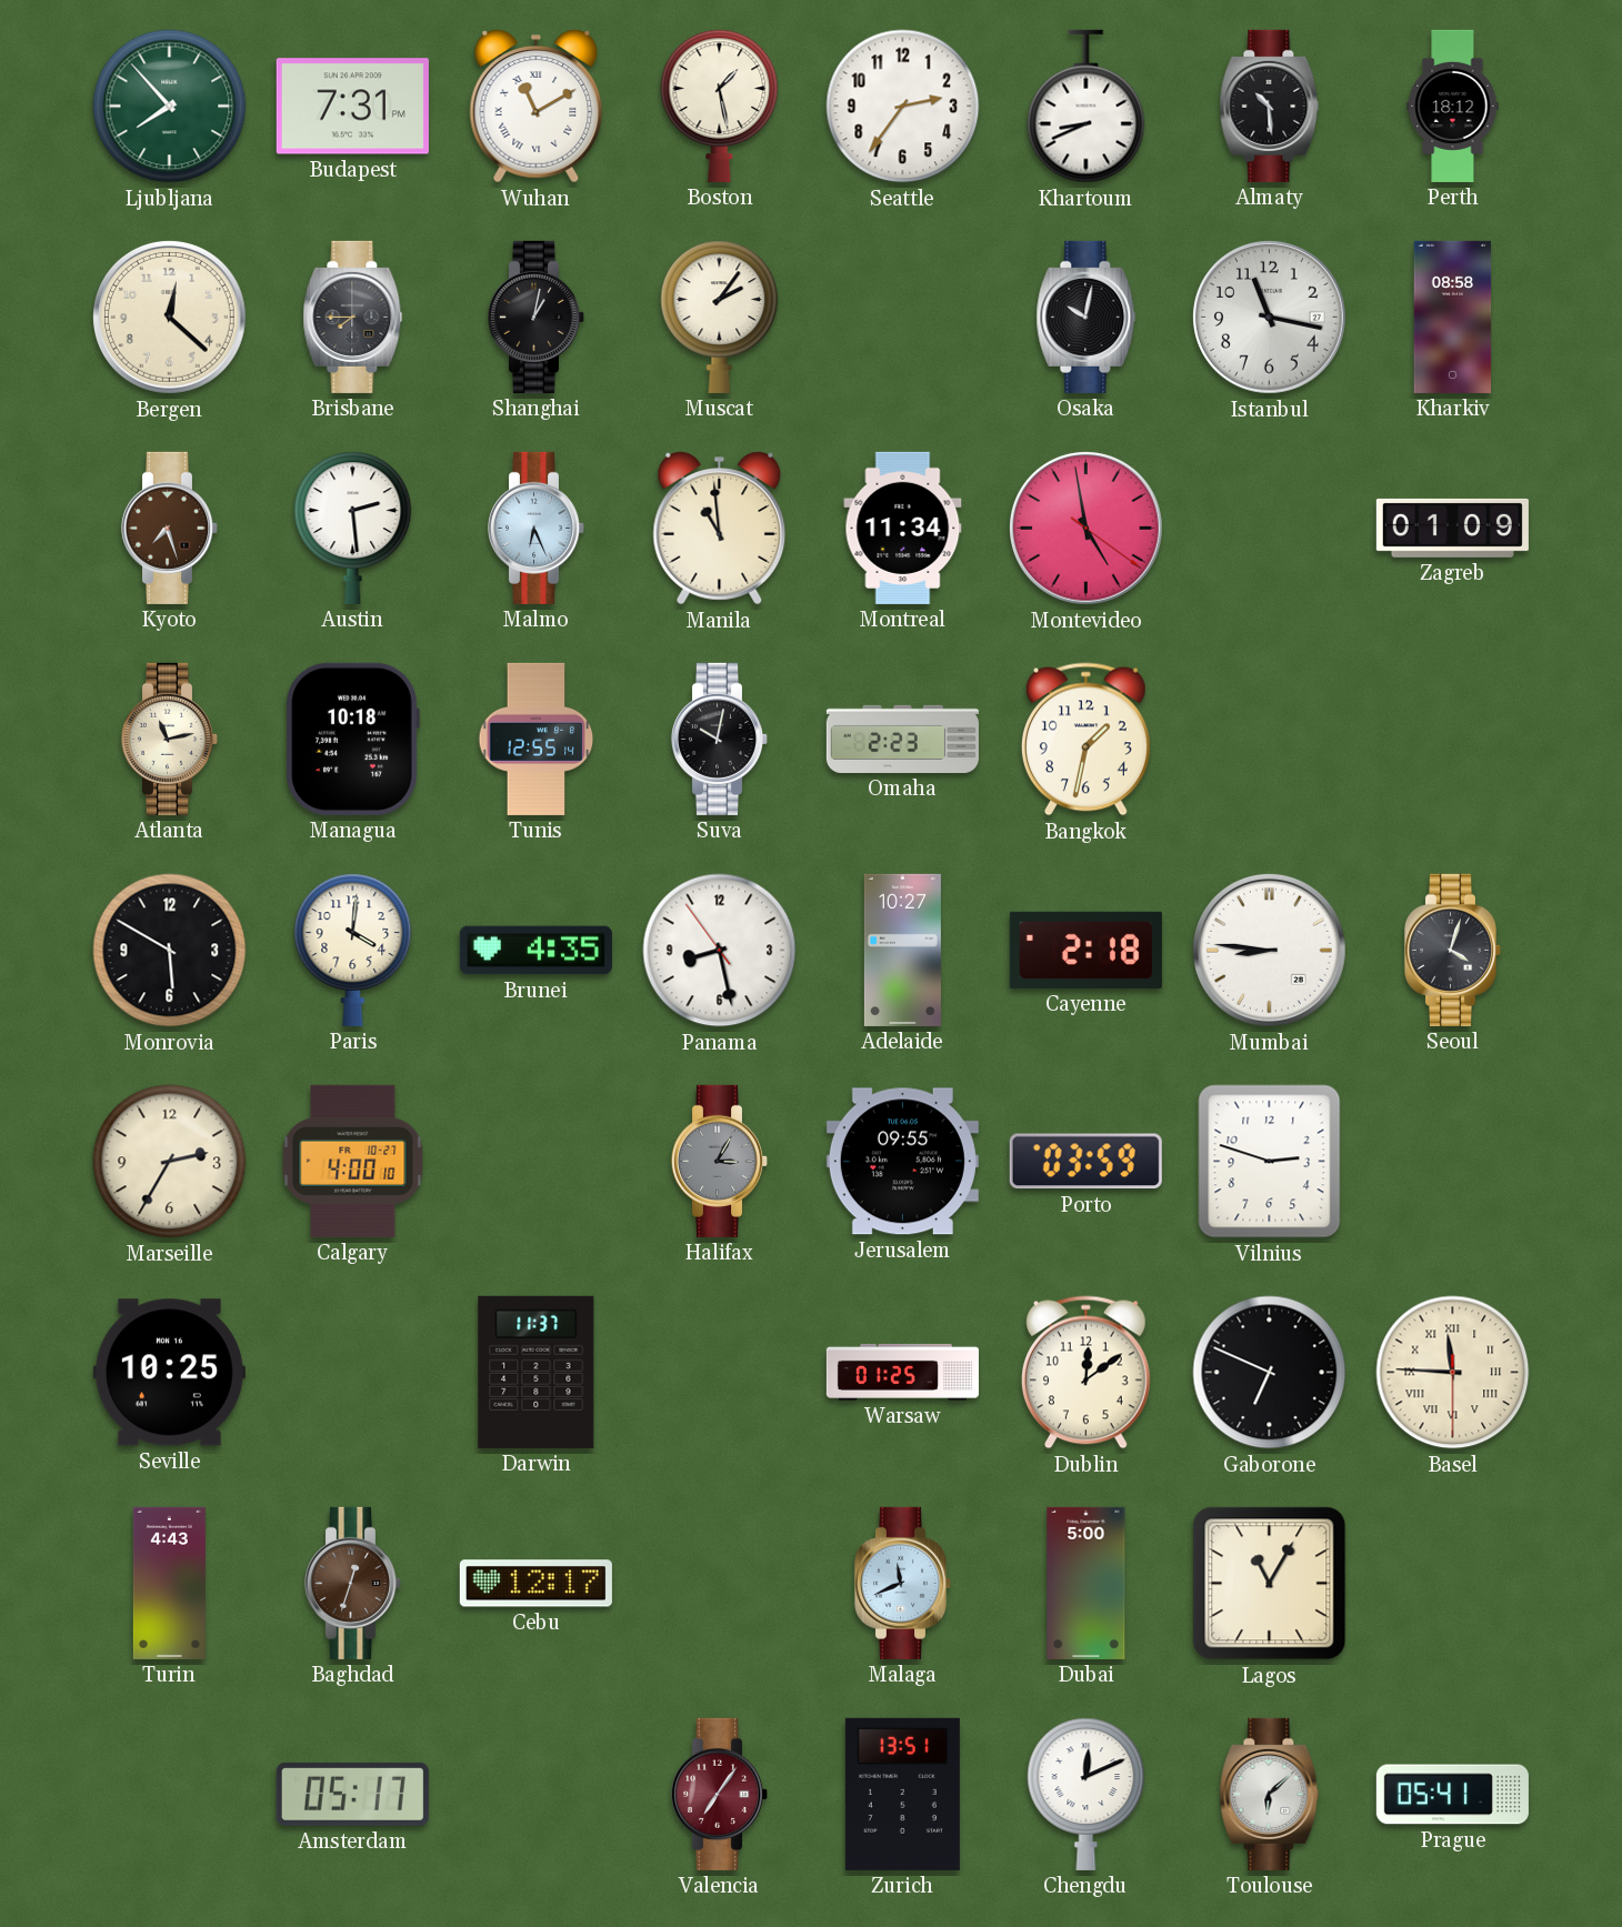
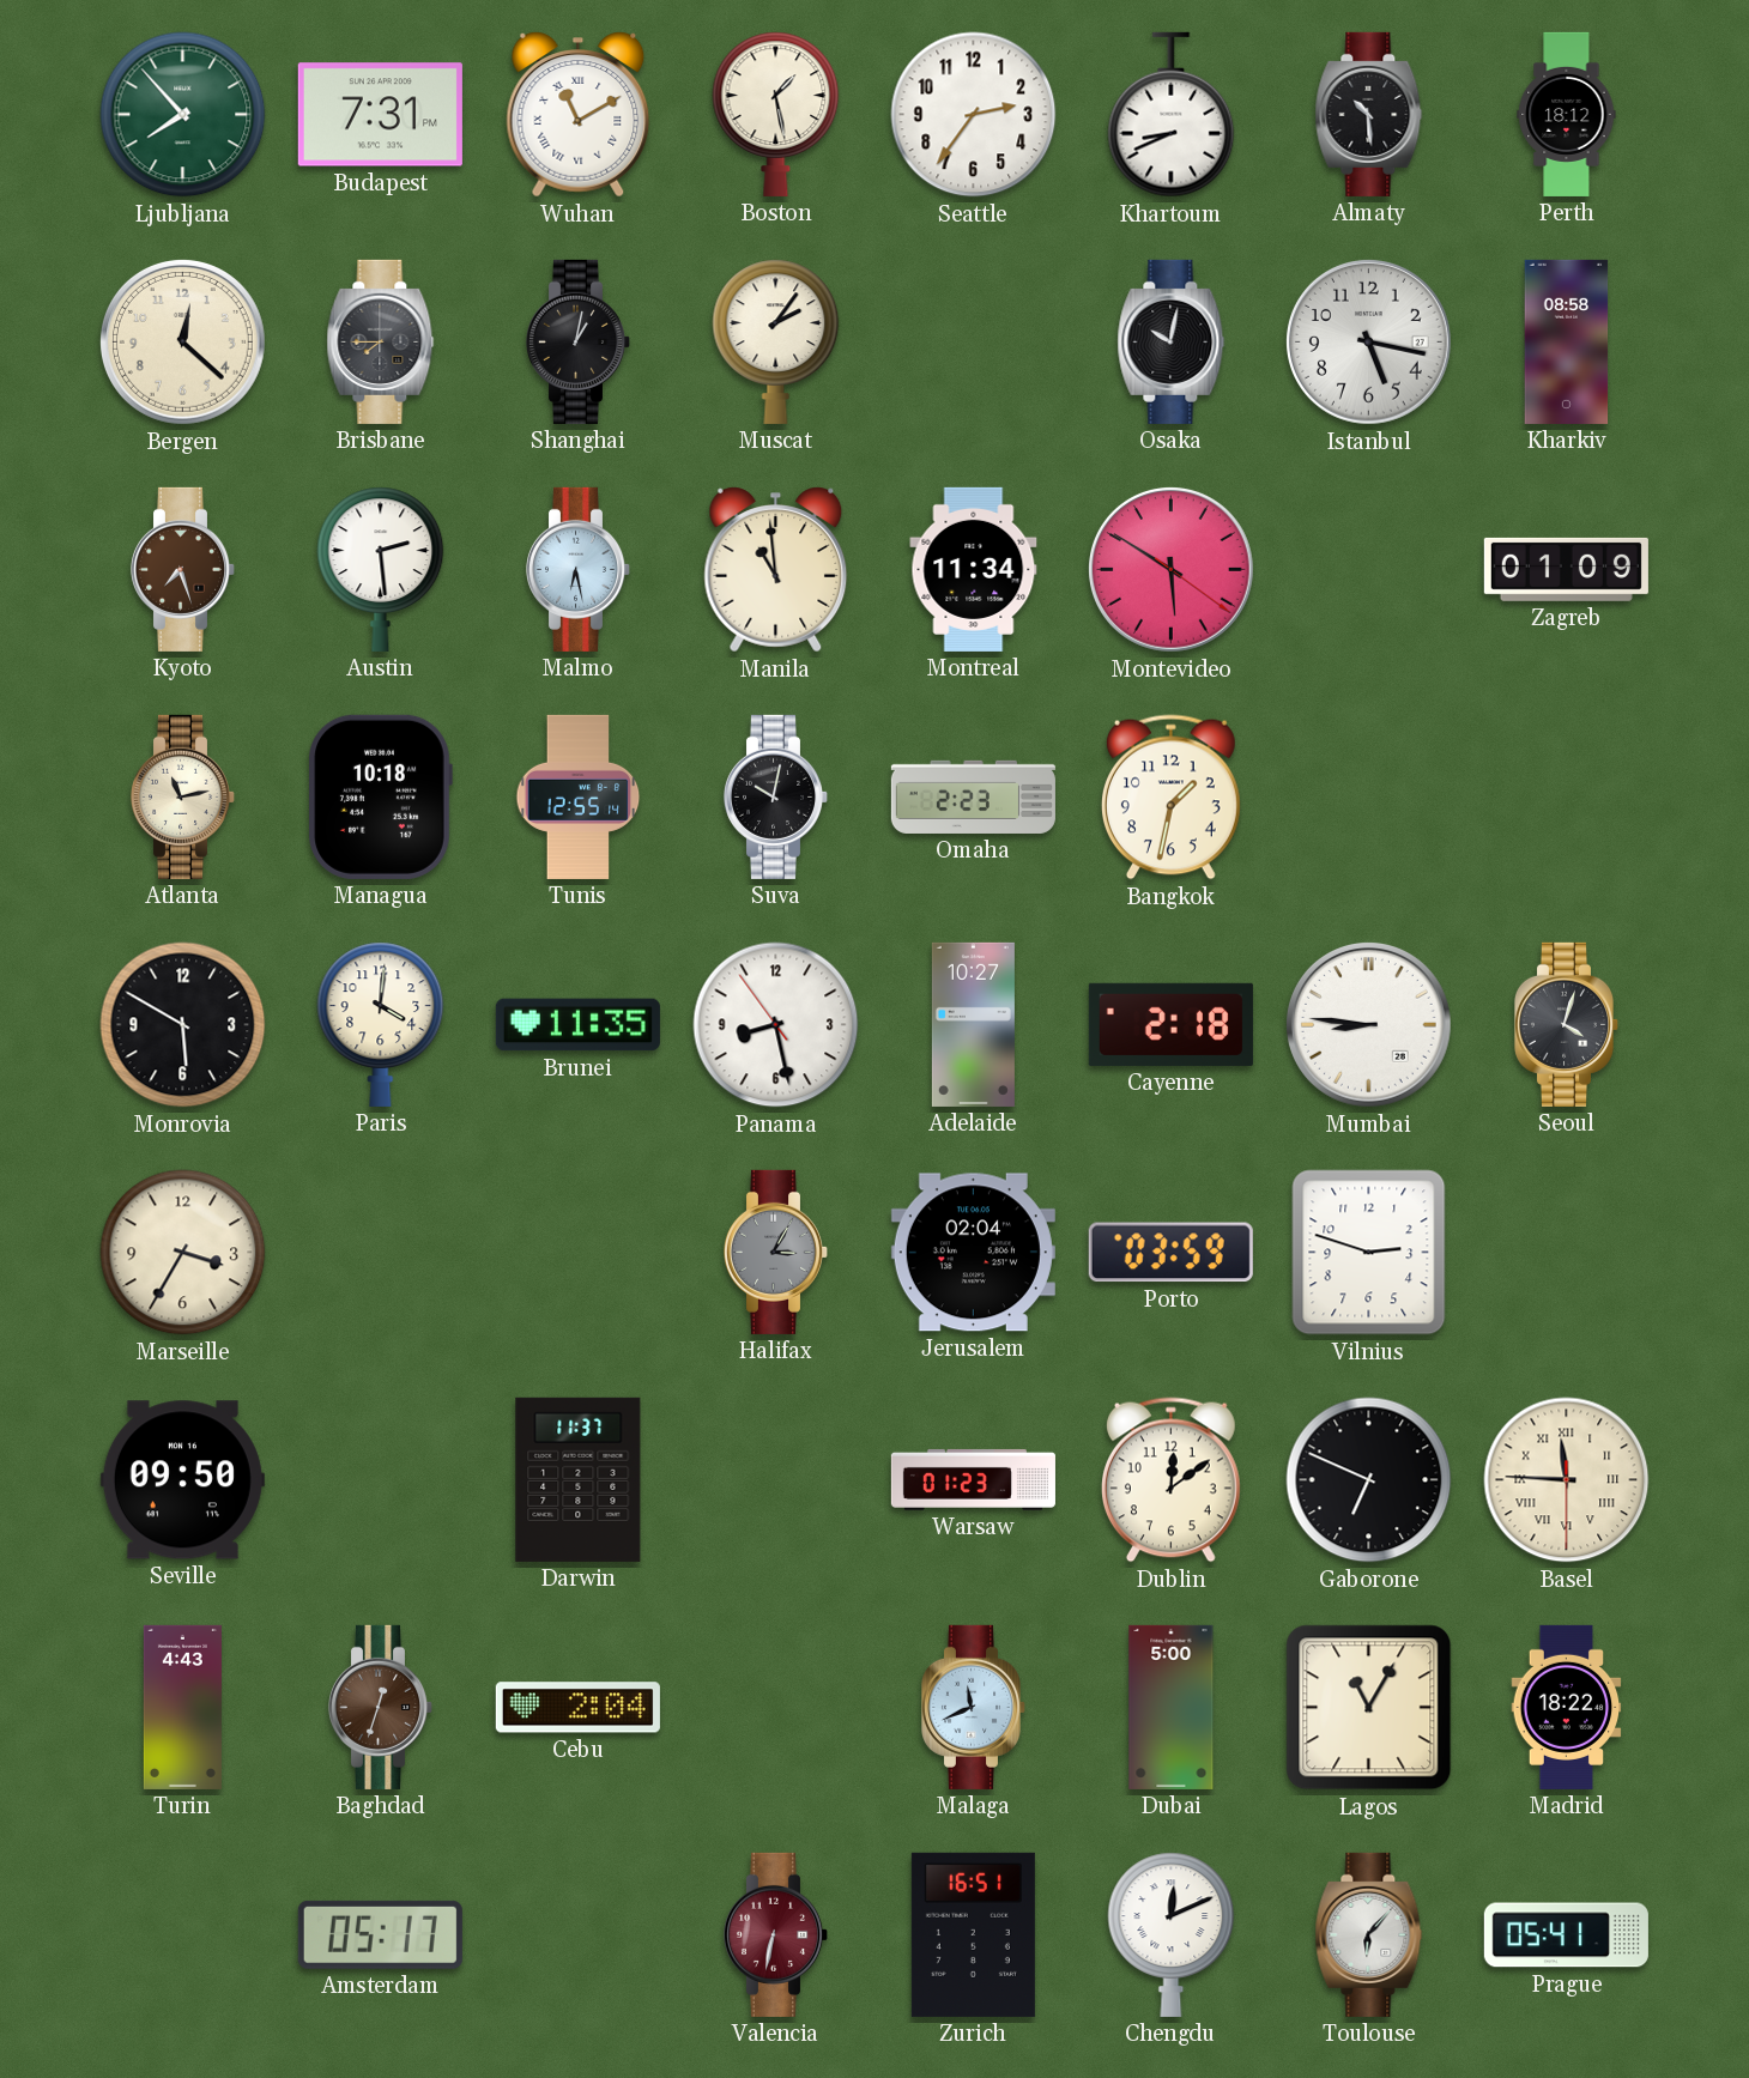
Istanbul: 11:17 -> 5:17
Malmo: 6:26 -> 6:28
Montevideo: 4:58 -> 5:50
Brunei: 4:35 -> 11:35
Marseille: 2:35 -> 3:35
Calgary: 4:00 -> none
Jerusalem: 09:55 -> 02:04
Seville: 10:25 -> 09:50
Warsaw: 01:25 -> 01:23
Cebu: 12:17 -> 2:04
Madrid: none -> 18:22
Valencia: 7:06 -> 6:32
Zurich: 13:51 -> 16:51
Toulouse: 6:08 -> 6:07
